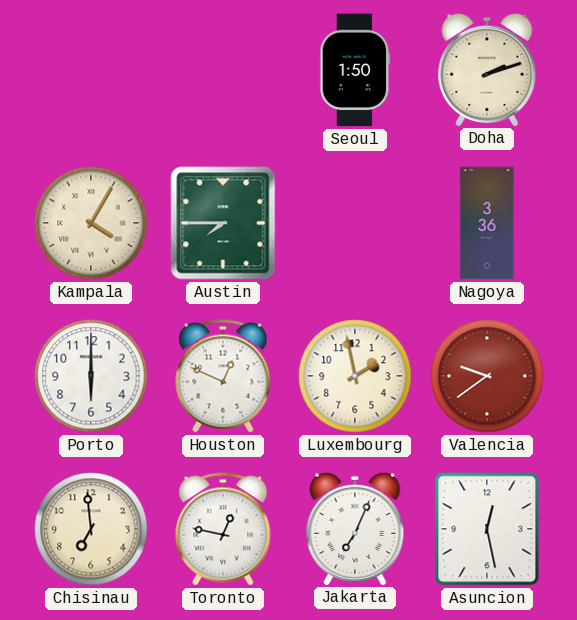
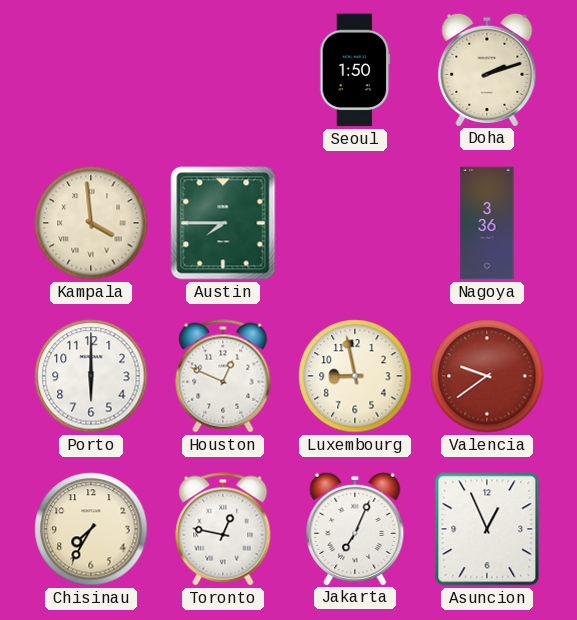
Kampala: 4:05 -> 3:59
Luxembourg: 1:58 -> 8:58
Chisinau: 6:59 -> 7:35
Asuncion: 12:28 -> 12:56
